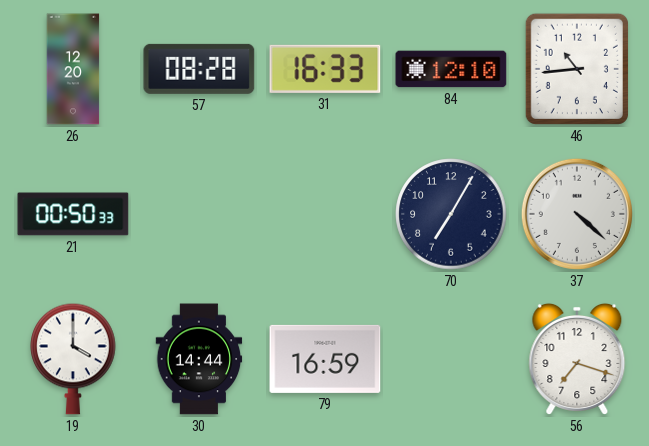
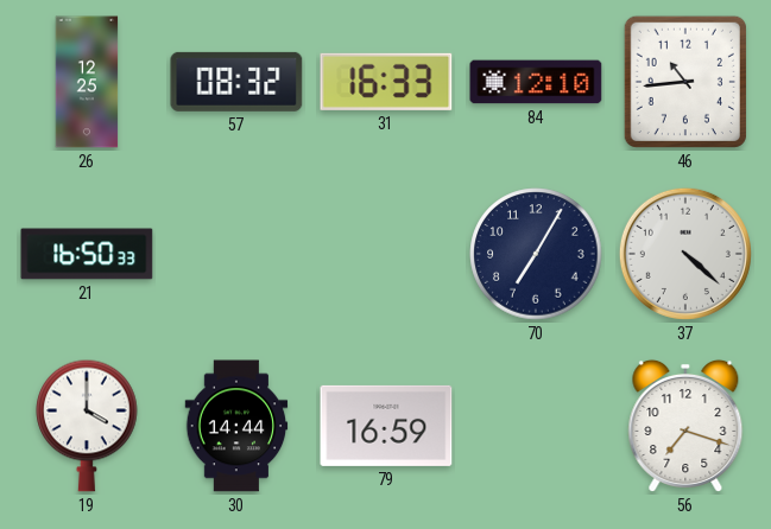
26: 12:20 -> 12:25
57: 08:28 -> 08:32
21: 00:50 -> 16:50
